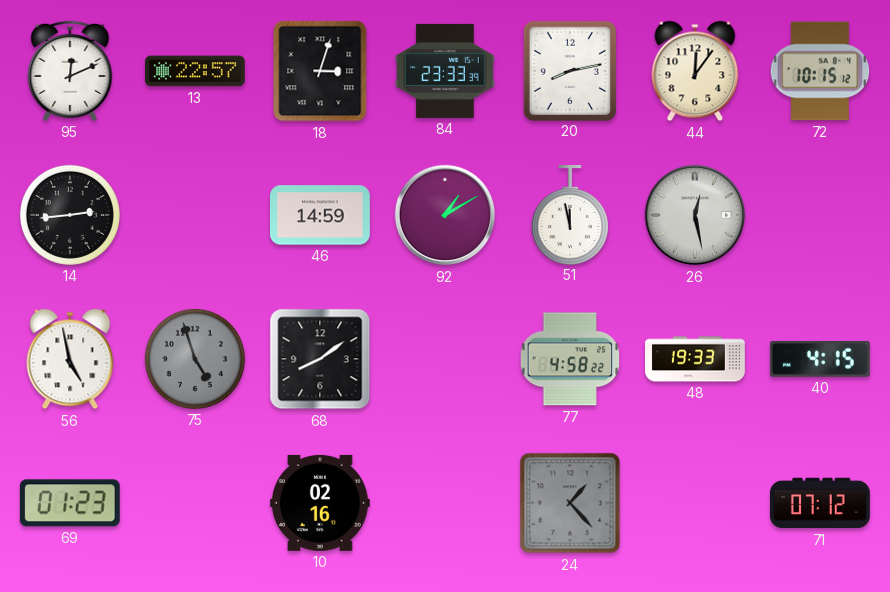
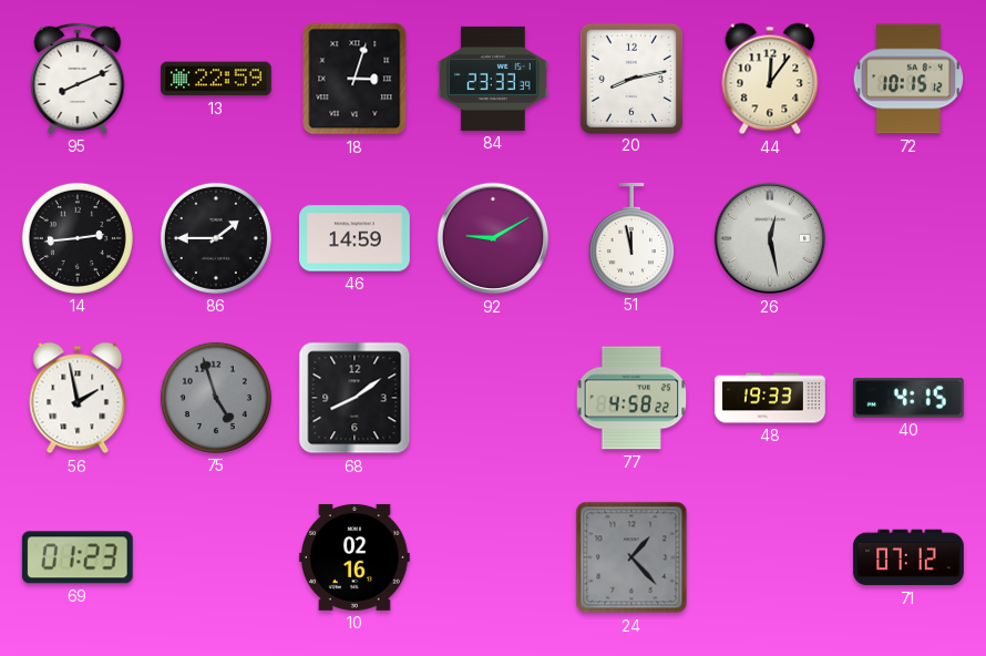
95: 12:11 -> 8:11
13: 22:57 -> 22:59
86: none -> 1:45
92: 1:10 -> 9:10
56: 4:58 -> 1:58
